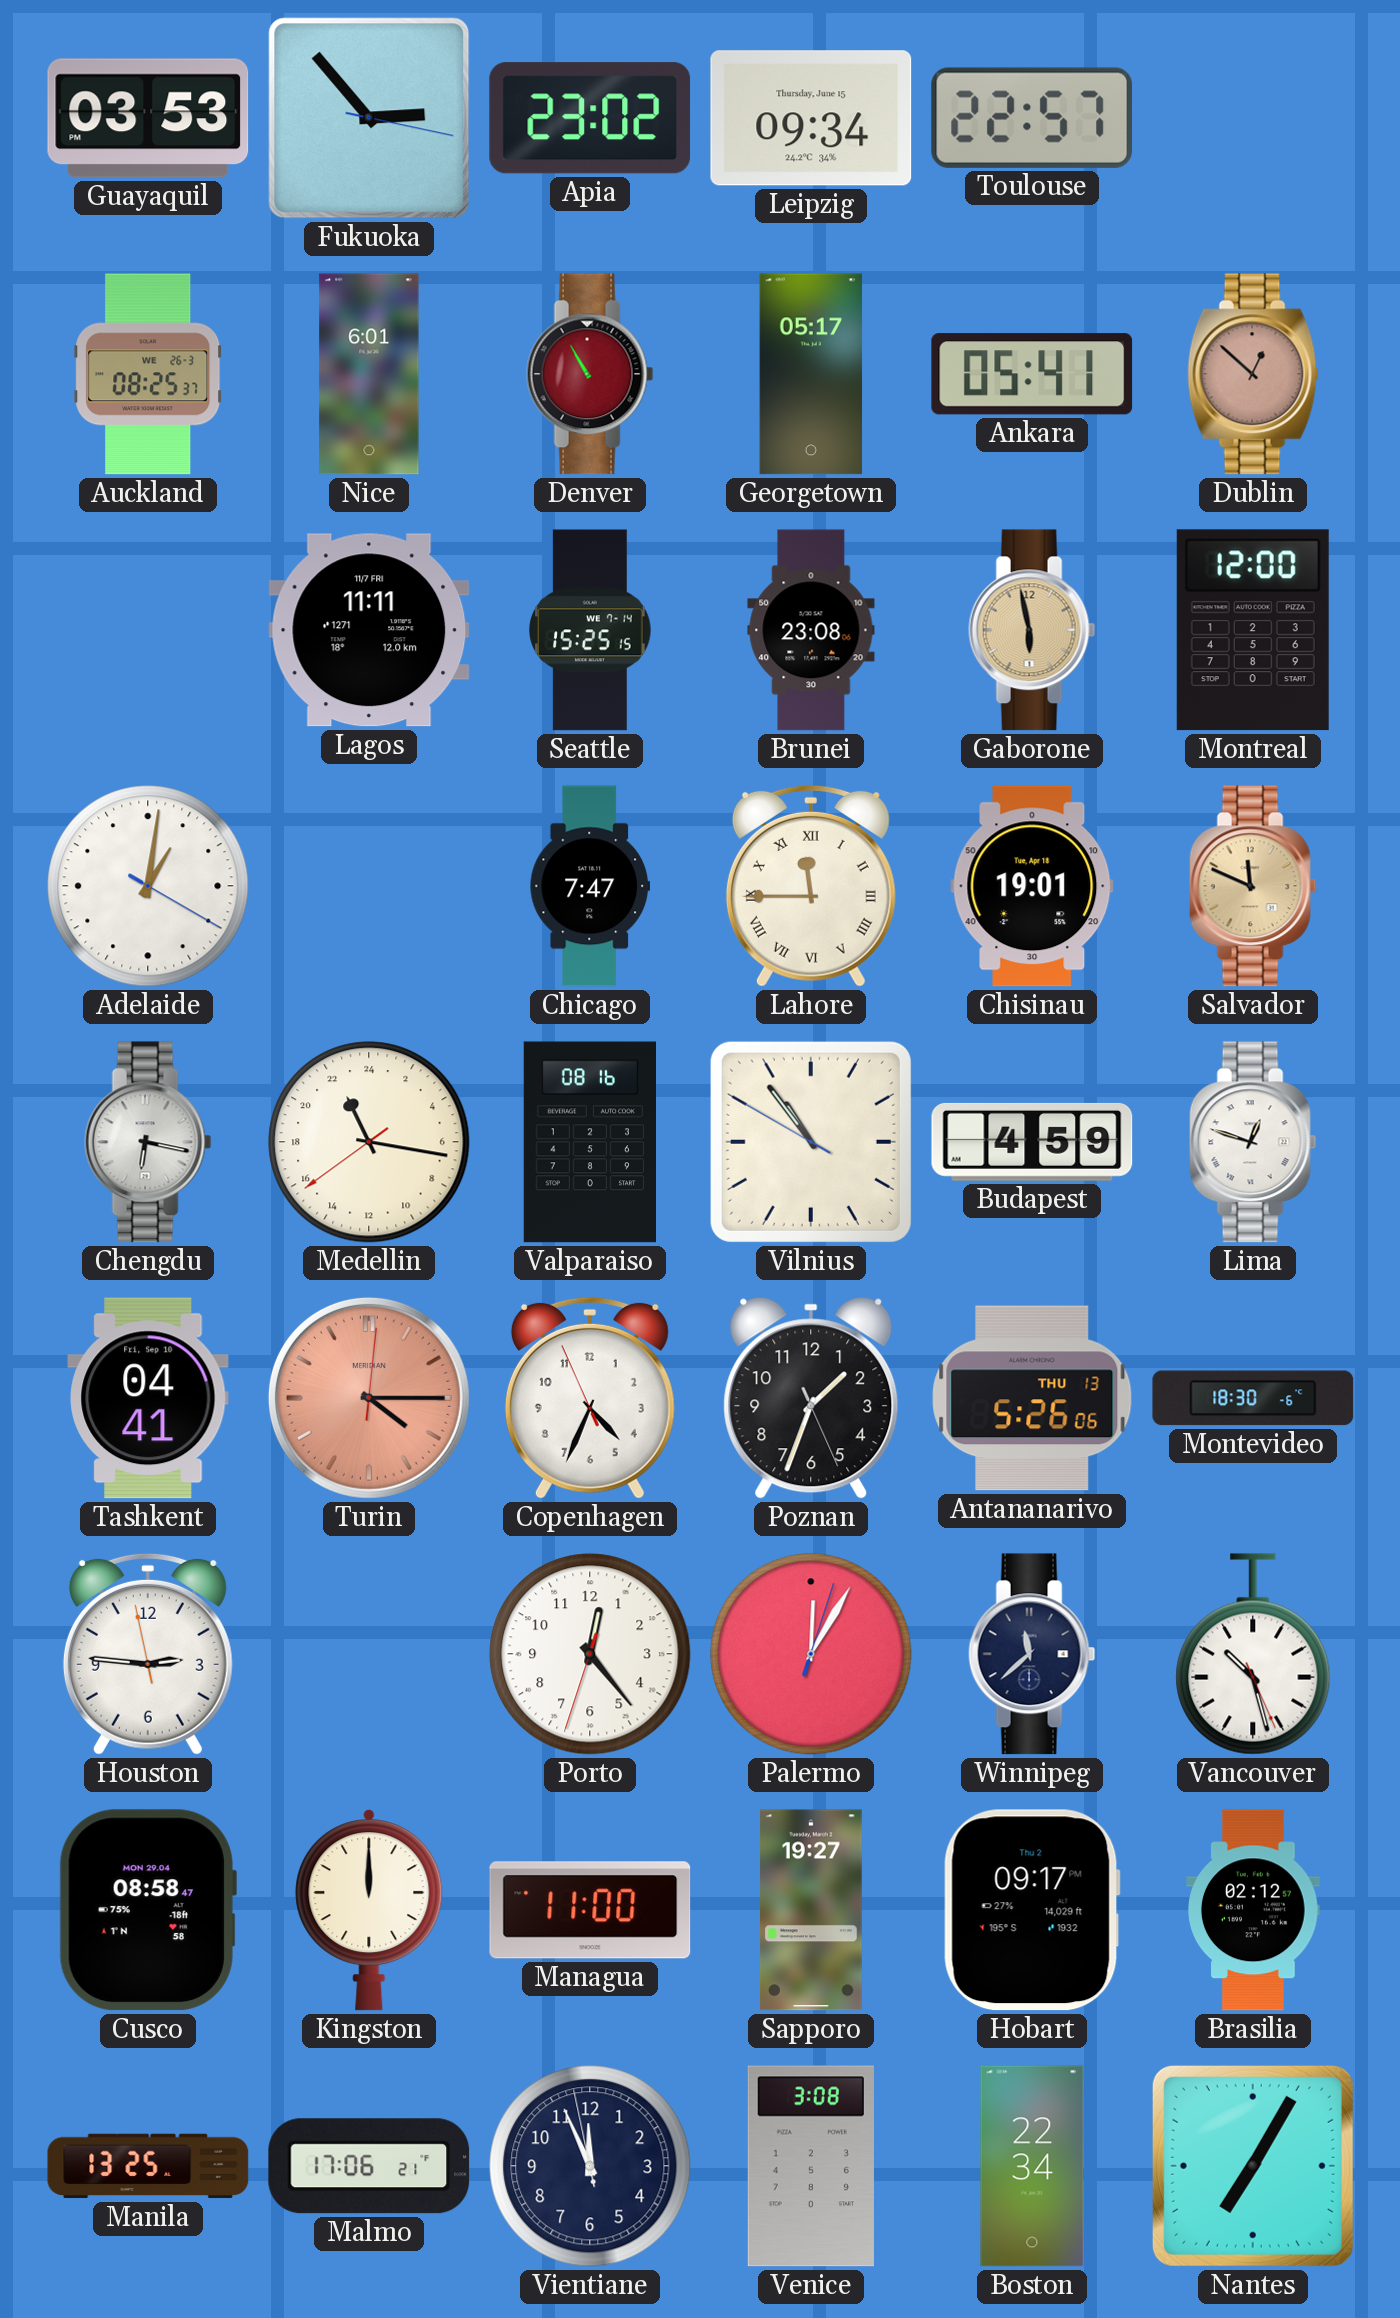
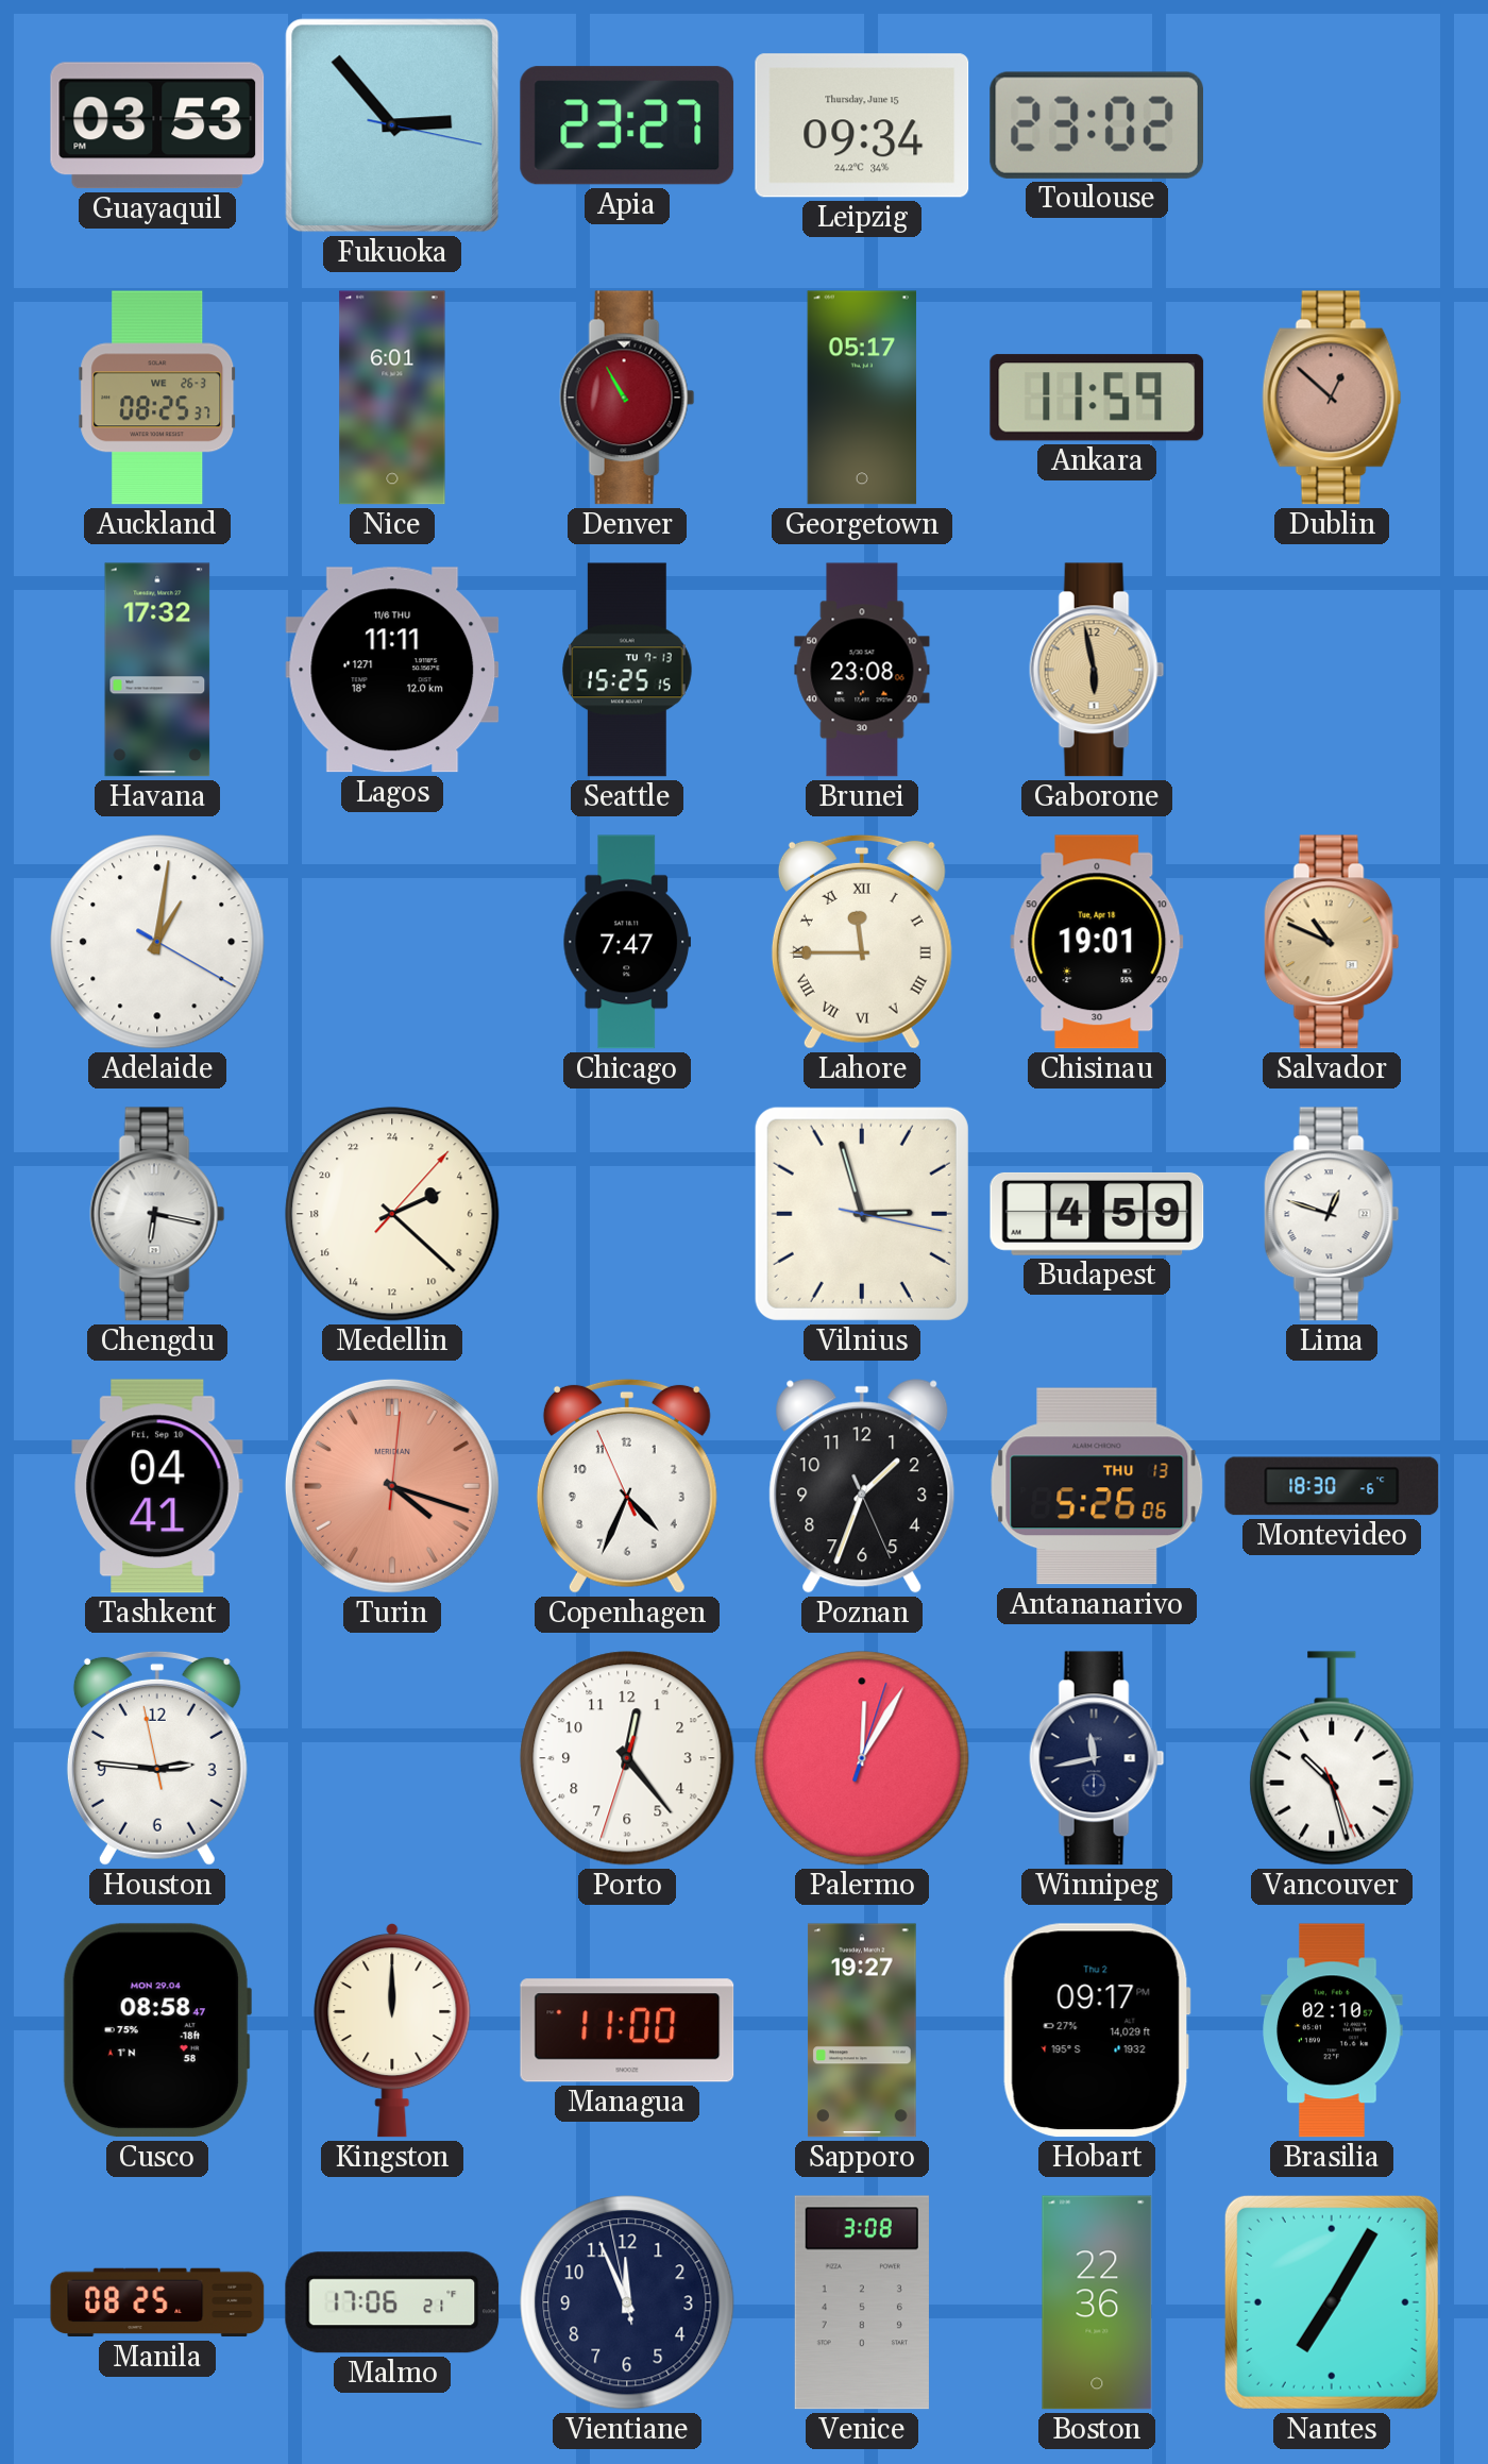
Apia: 23:02 -> 23:27
Toulouse: 22:57 -> 23:02
Ankara: 05:41 -> 11:59
Havana: none -> 17:32
Lagos date: 11/7 FRI -> 11/6 THU
Seattle date: WE 7-14 -> TU 7-13
Montreal: 12:00 -> none
Salvador: 11:49 -> 10:49
Medellin: 22:16 -> 4:22
Valparaiso: 08:16 -> none
Vilnius: 10:53 -> 2:57
Turin: 4:15 -> 4:18
Winnipeg: 11:38 -> 11:43
Brasilia: 02:12 -> 02:10
Manila: 13:25 -> 08:25
Boston: 22:34 -> 22:36
